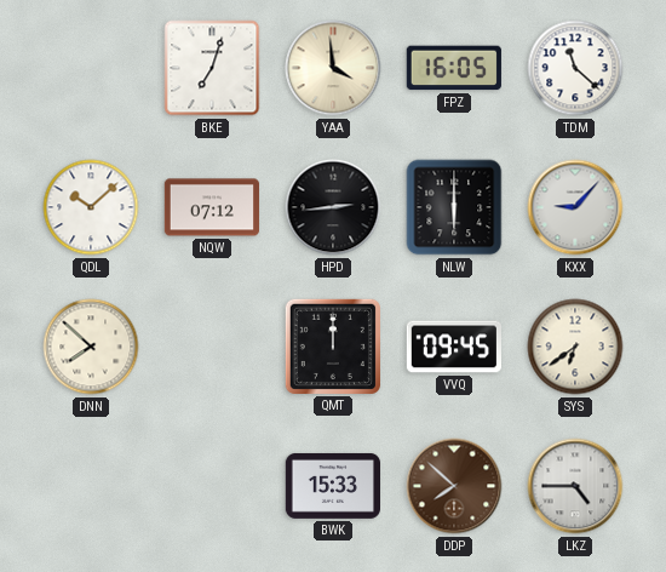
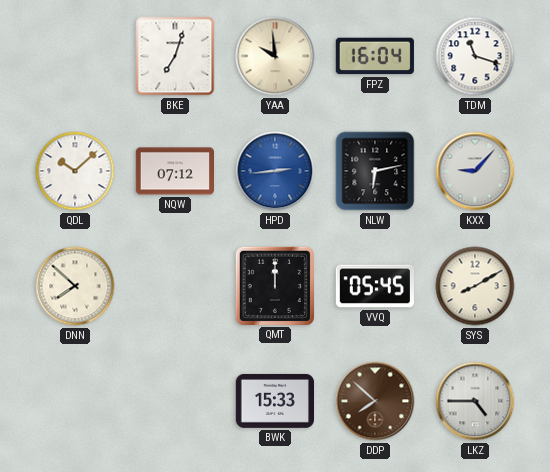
YAA: 3:59 -> 9:59
FPZ: 16:05 -> 16:04
TDM: 11:22 -> 11:18
HPD dial: black -> blue
NLW: 6:00 -> 6:13
VVQ: 09:45 -> 05:45
SYS: 6:39 -> 8:10
